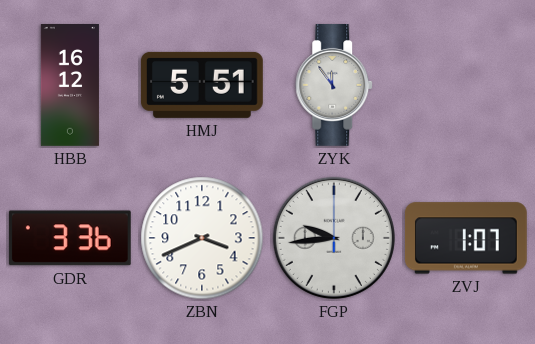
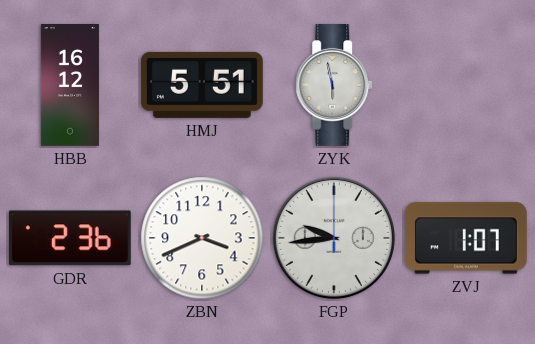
ZYK: 11:54 -> 5:58
GDR: 3:36 -> 2:36
